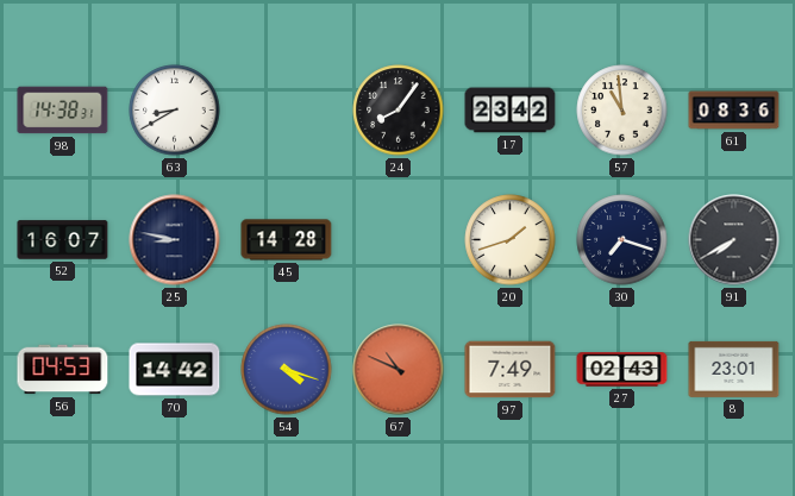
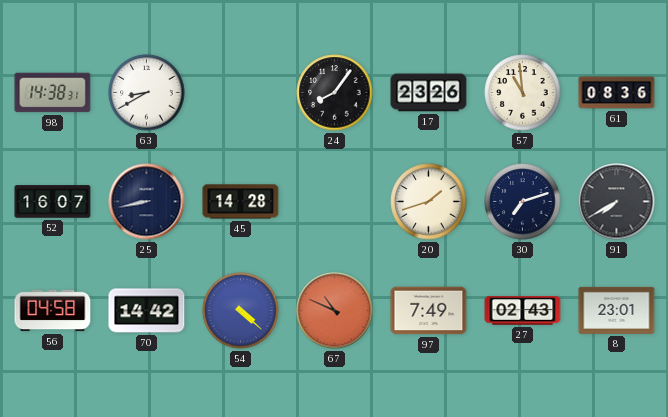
17: 23:42 -> 23:26
25: 8:47 -> 8:43
30: 7:18 -> 7:12
56: 04:53 -> 04:58
54: 4:18 -> 4:22
